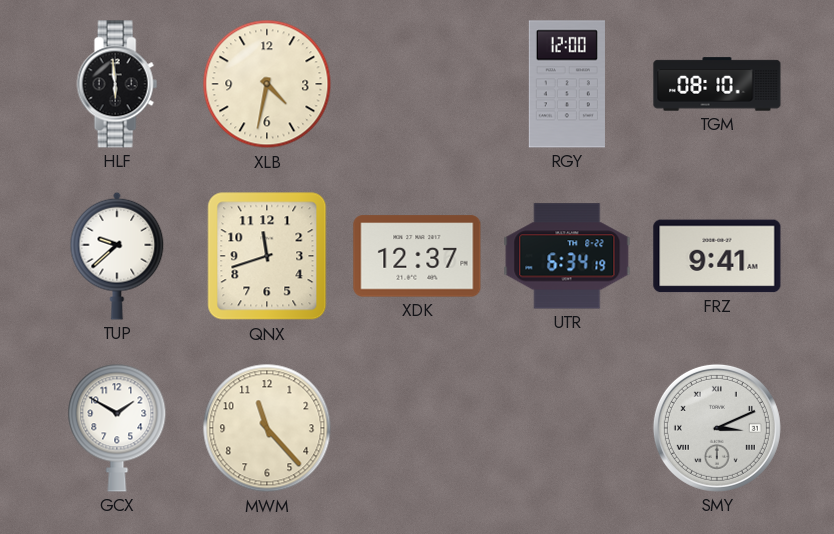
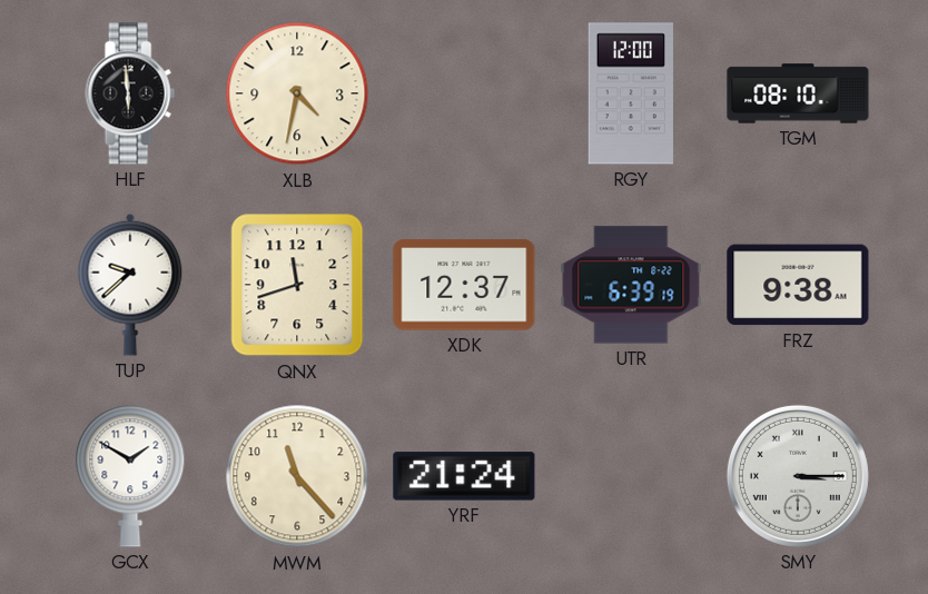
UTR: 6:34 -> 6:39
FRZ: 9:41 -> 9:38
YRF: none -> 21:24
SMY: 3:11 -> 3:15
